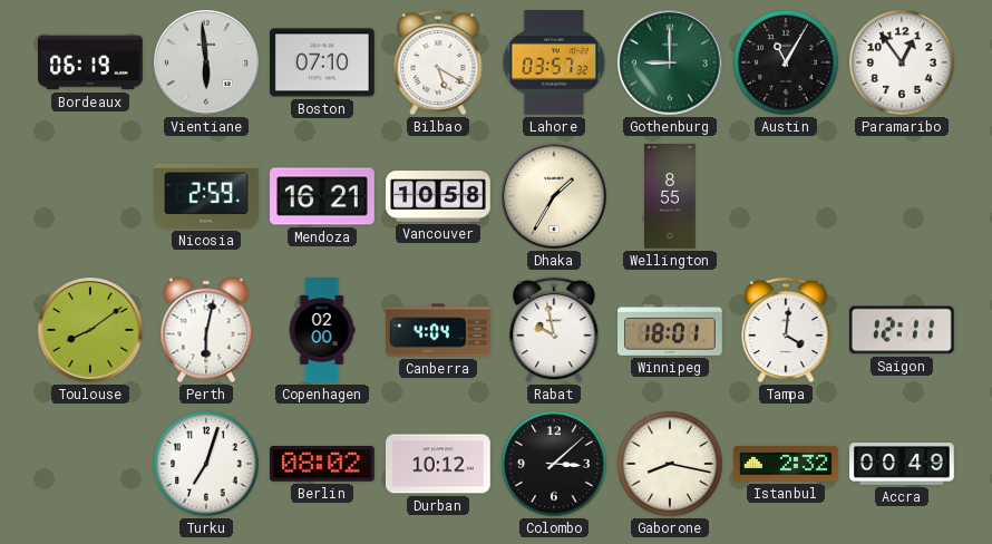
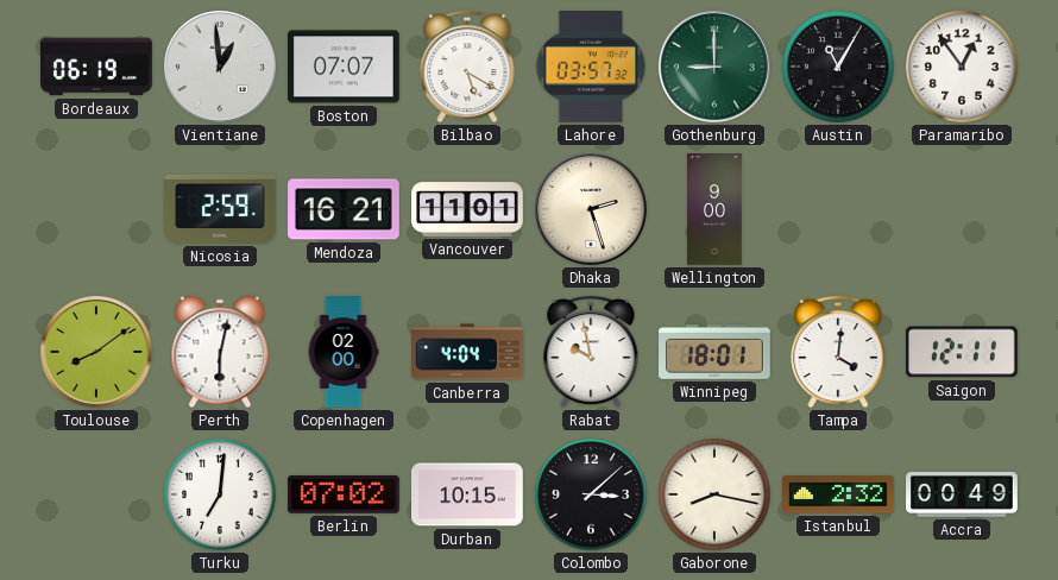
Vientiane: 5:59 -> 12:59
Boston: 07:10 -> 07:07
Vancouver: 10:58 -> 11:01
Dhaka: 1:35 -> 2:27
Wellington: 8:55 -> 9:00
Turku: 7:03 -> 7:01
Berlin: 08:02 -> 07:02
Durban: 10:12 -> 10:15
